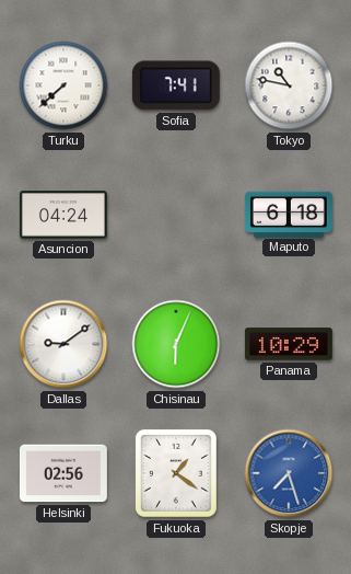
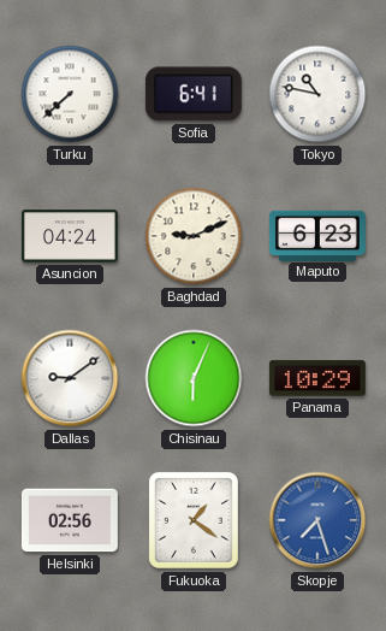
Sofia: 7:41 -> 6:41
Baghdad: none -> 9:11
Maputo: 6:18 -> 6:23
